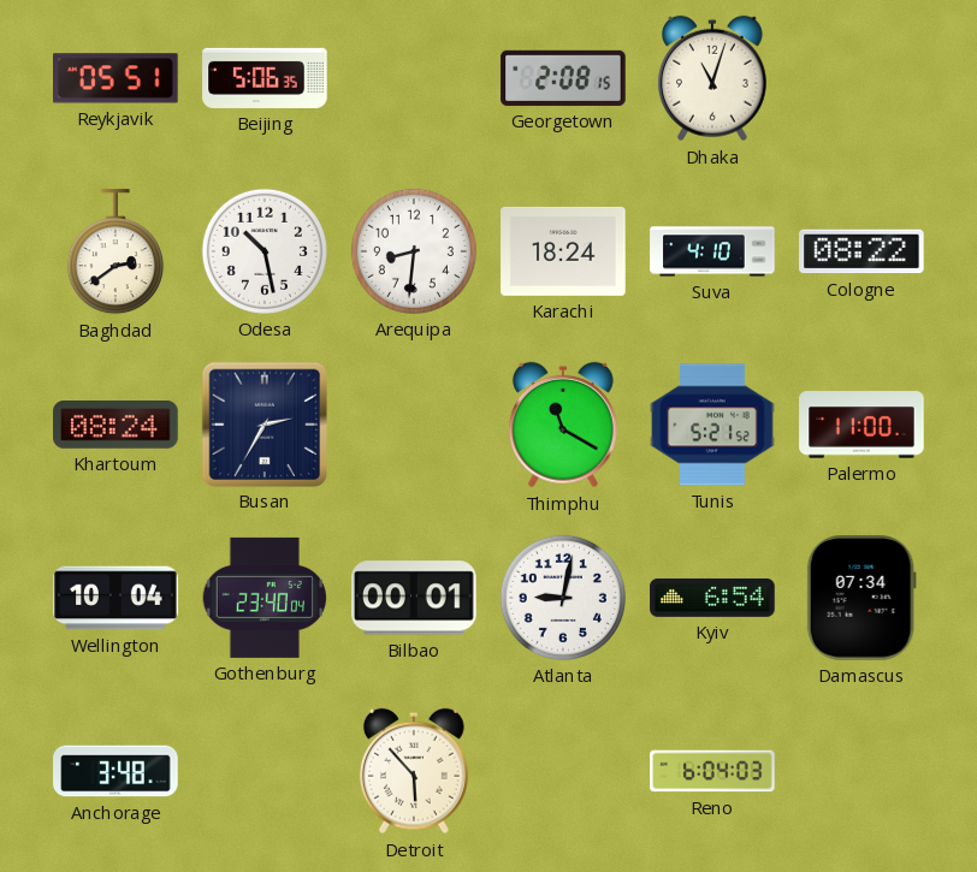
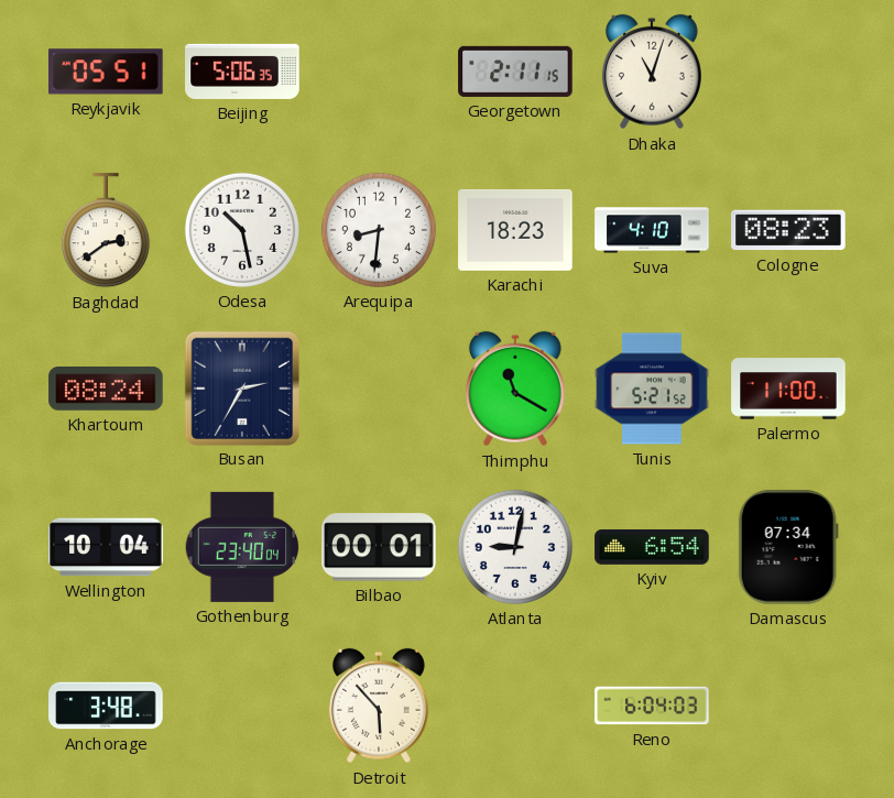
Georgetown: 2:08 -> 2:11
Karachi: 18:24 -> 18:23
Cologne: 08:22 -> 08:23
